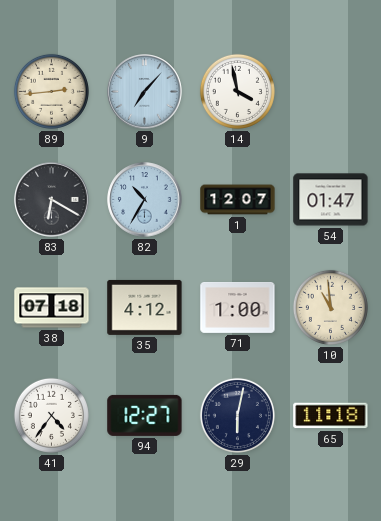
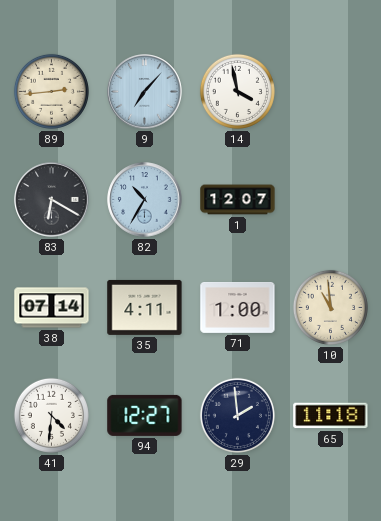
54: 01:47 -> none
38: 07:18 -> 07:14
35: 4:12 -> 4:11
41: 4:36 -> 4:31
29: 6:02 -> 1:59
